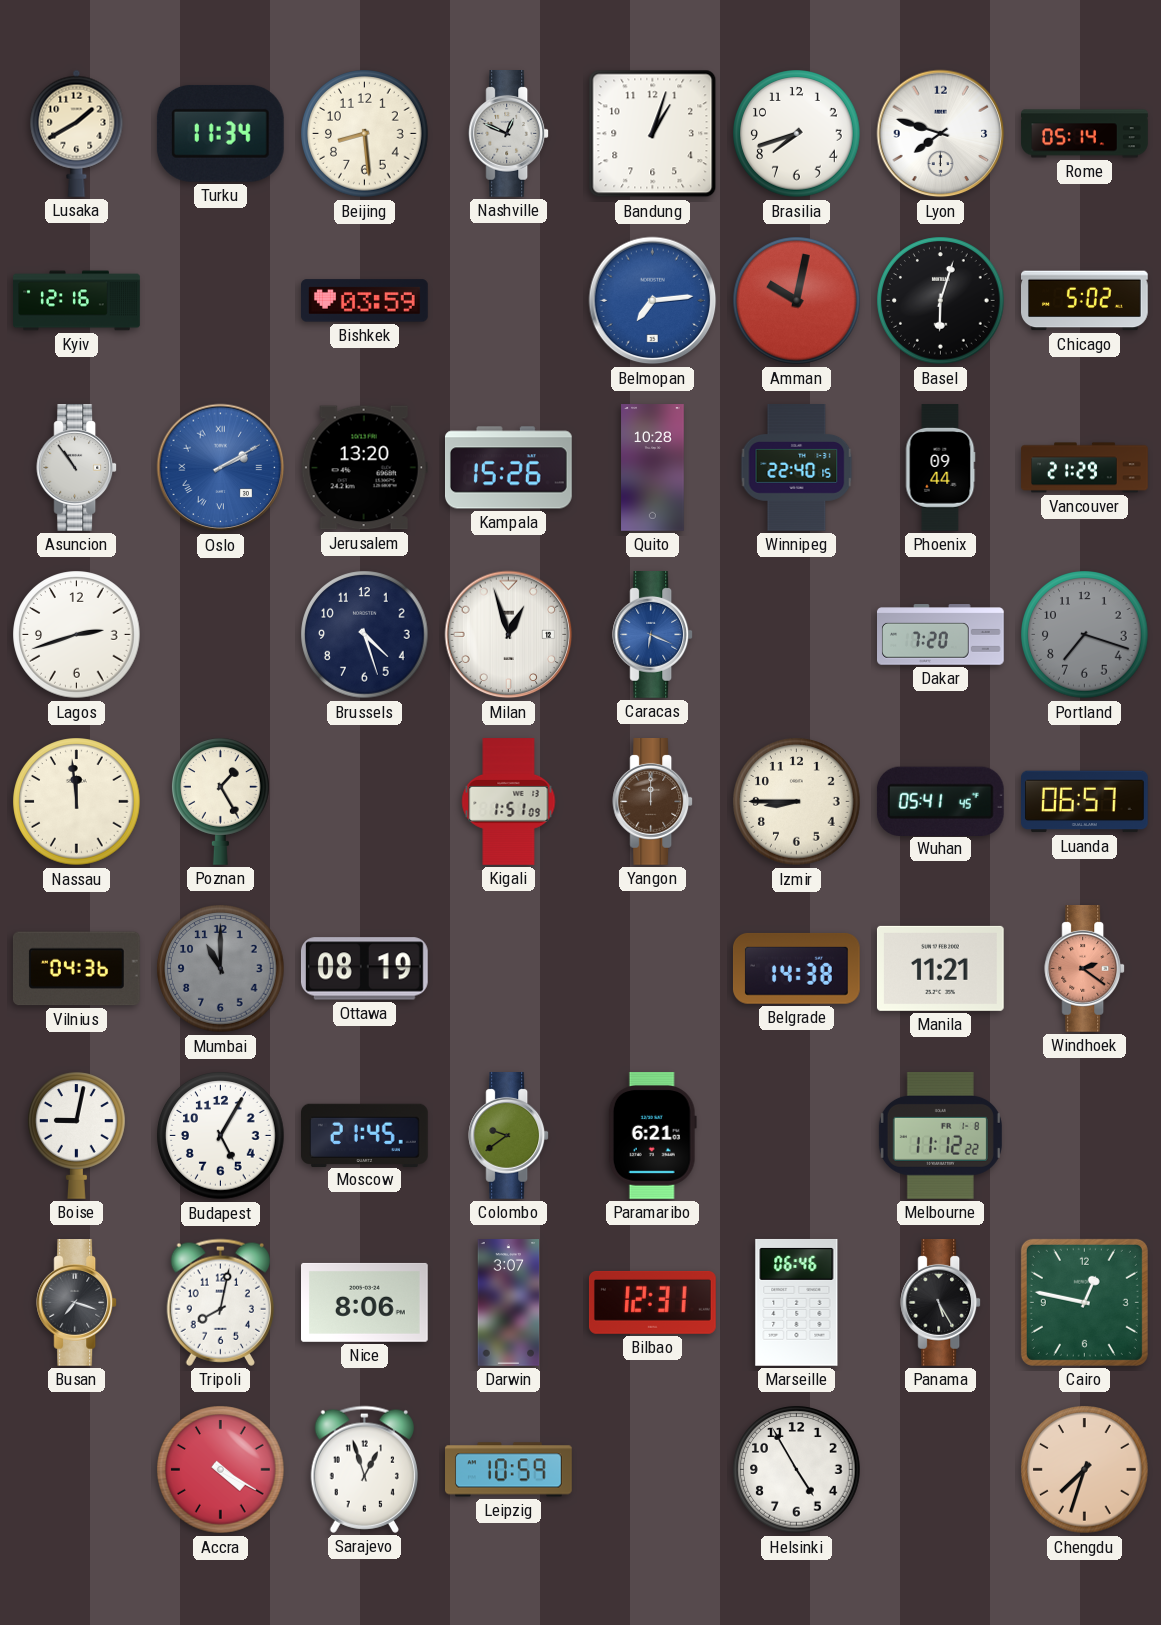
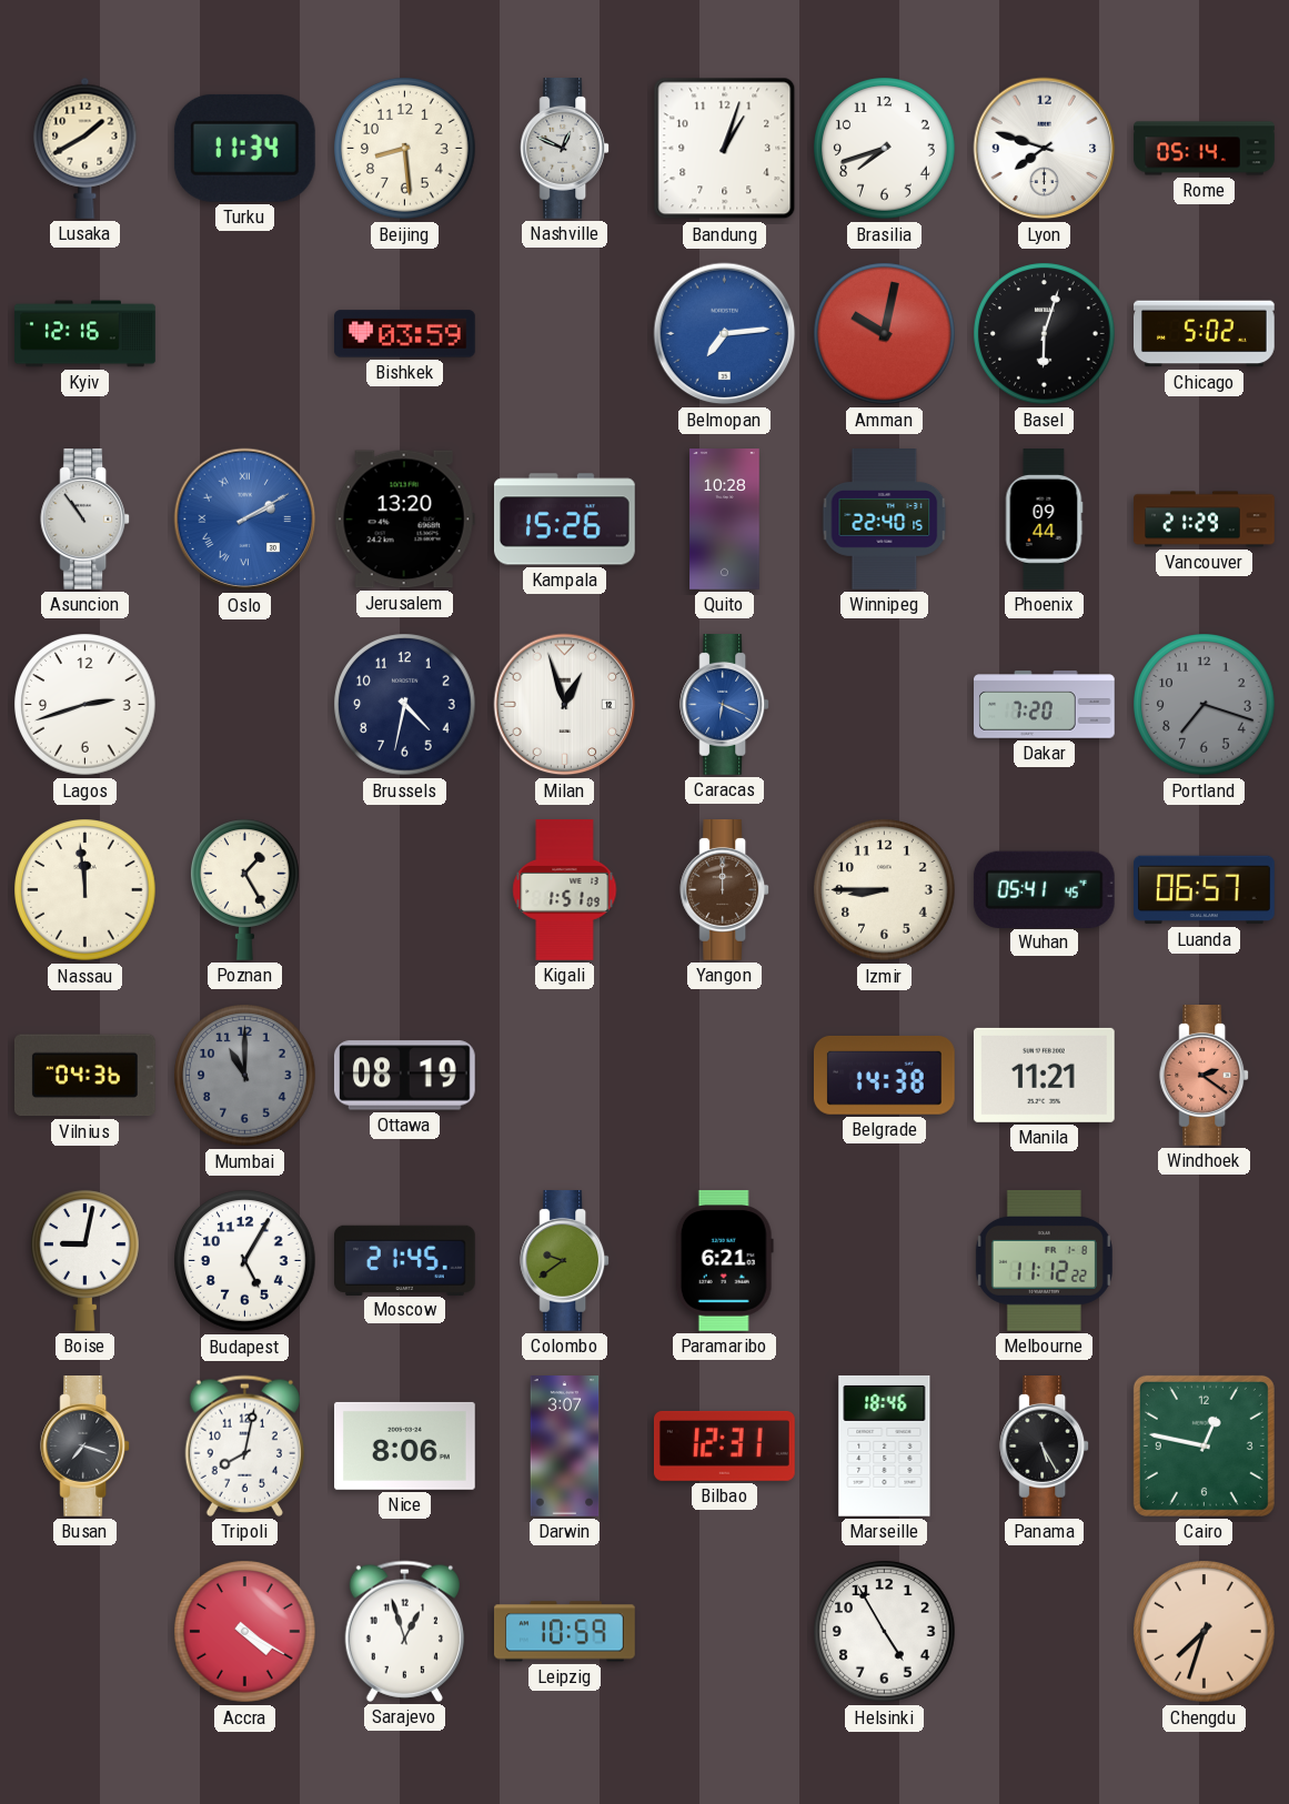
Brussels: 4:27 -> 4:32
Marseille: 06:46 -> 18:46
